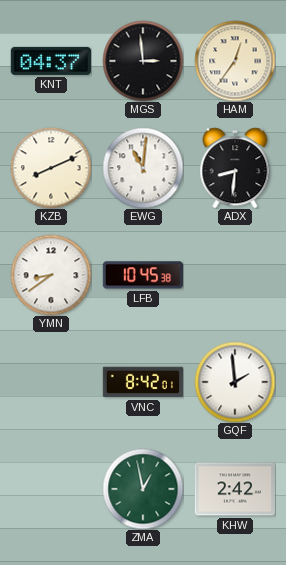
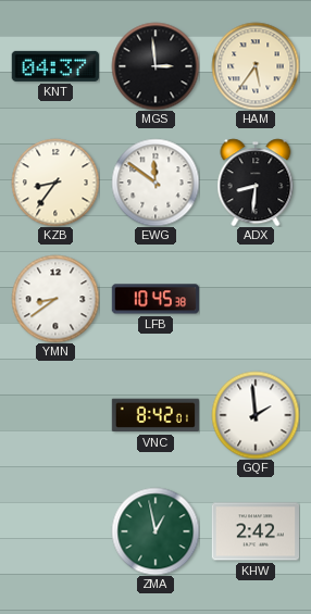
HAM: 12:36 -> 5:36
KZB: 8:11 -> 8:36
EWG: 11:01 -> 11:51
